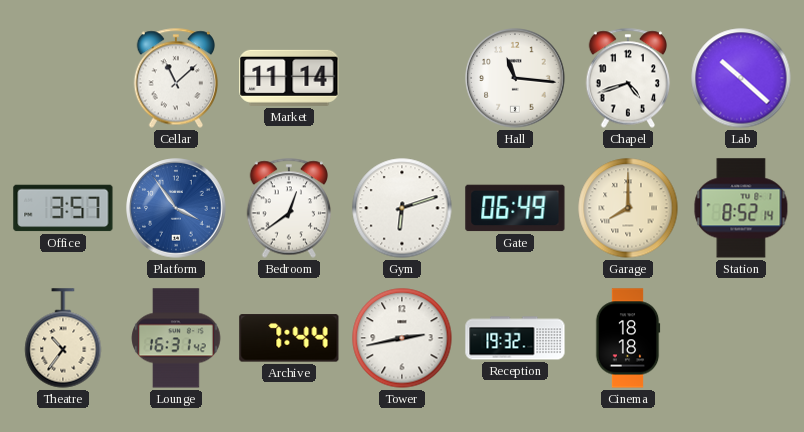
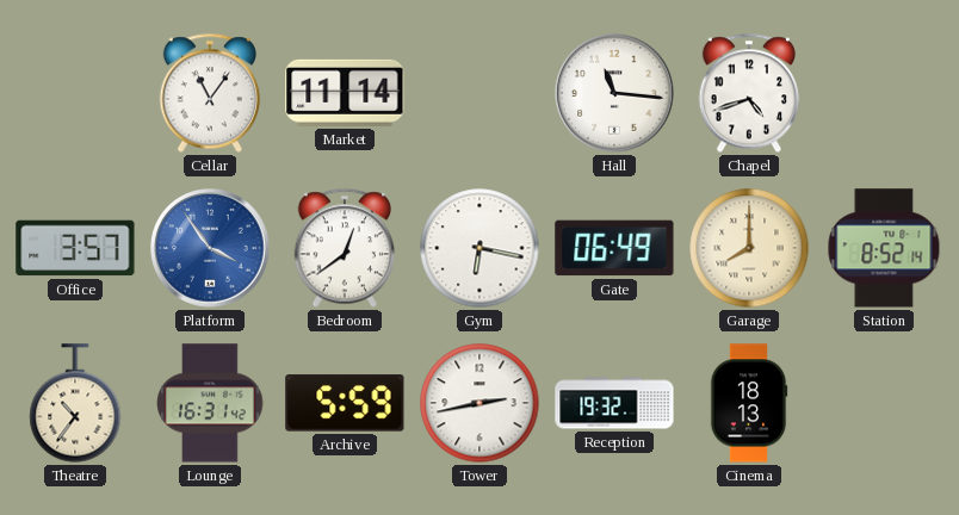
Cellar: 11:08 -> 11:06
Lab: 10:22 -> none
Gym: 6:12 -> 6:17
Archive: 7:44 -> 5:59
Cinema: 18:18 -> 18:13
